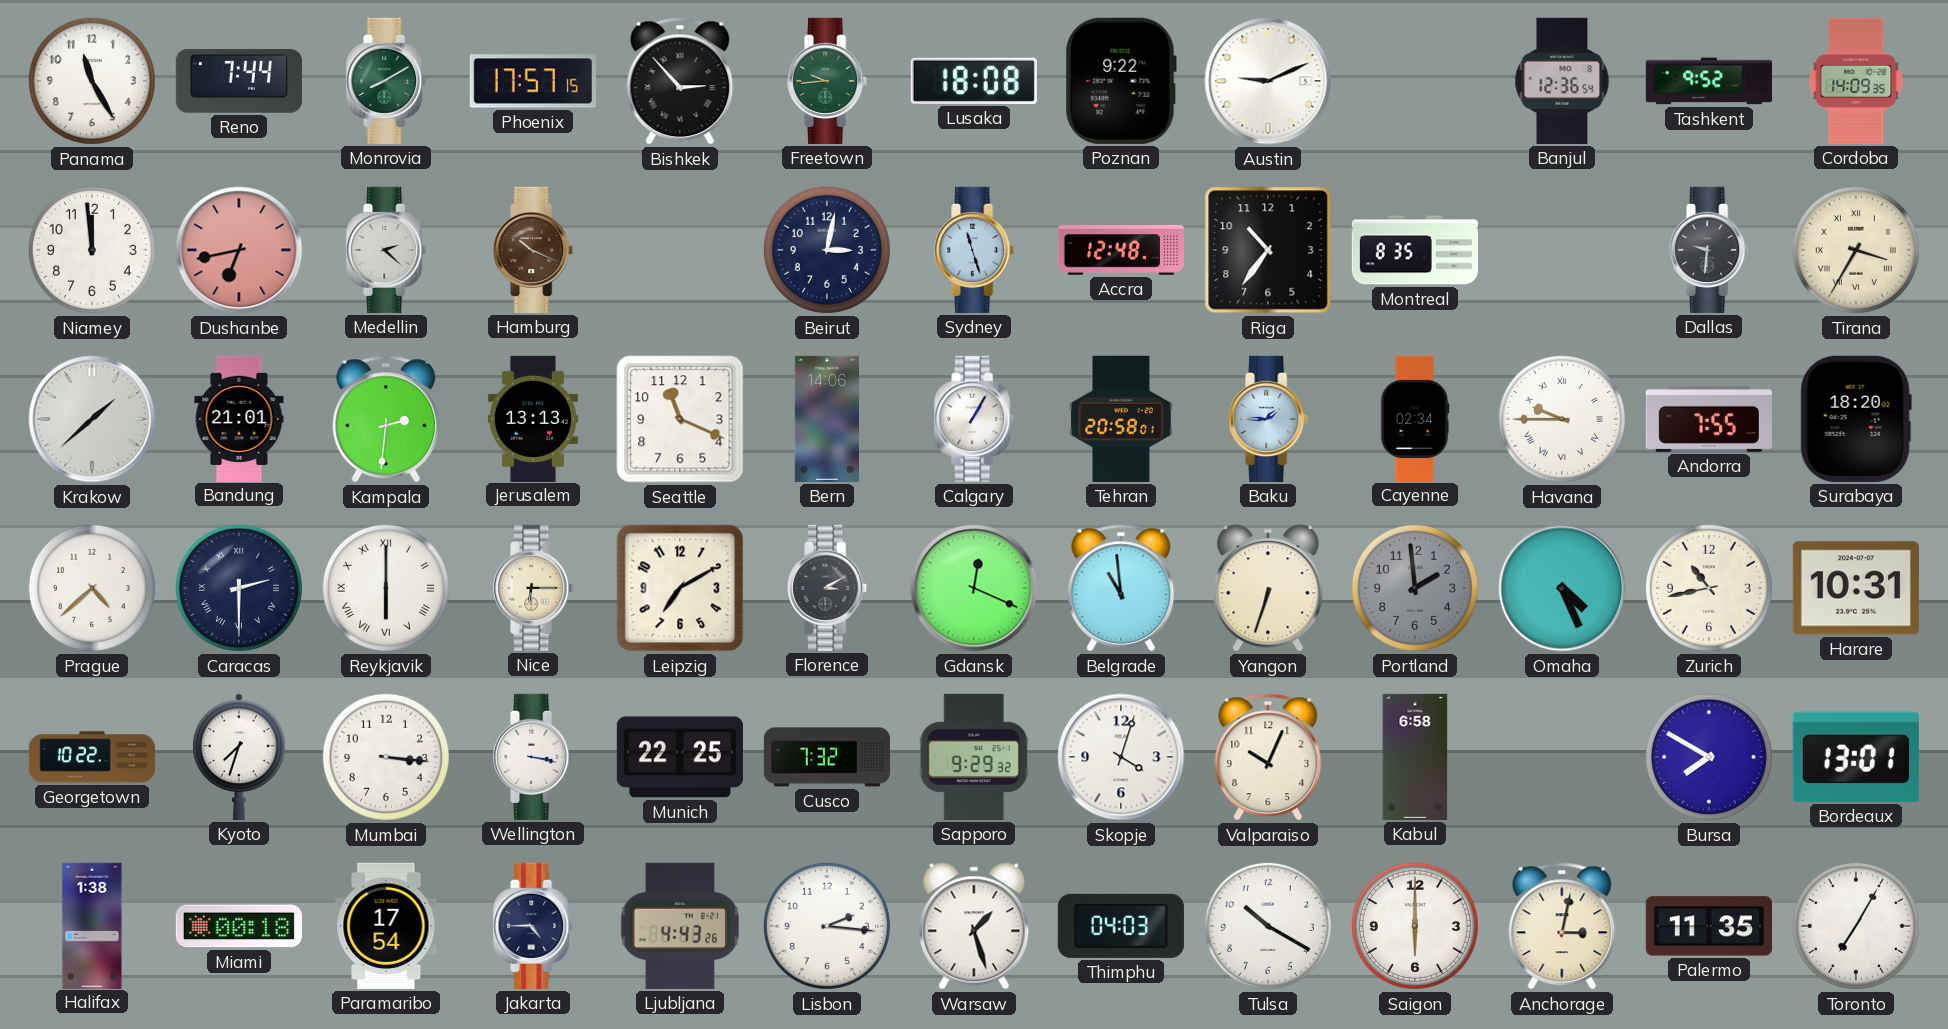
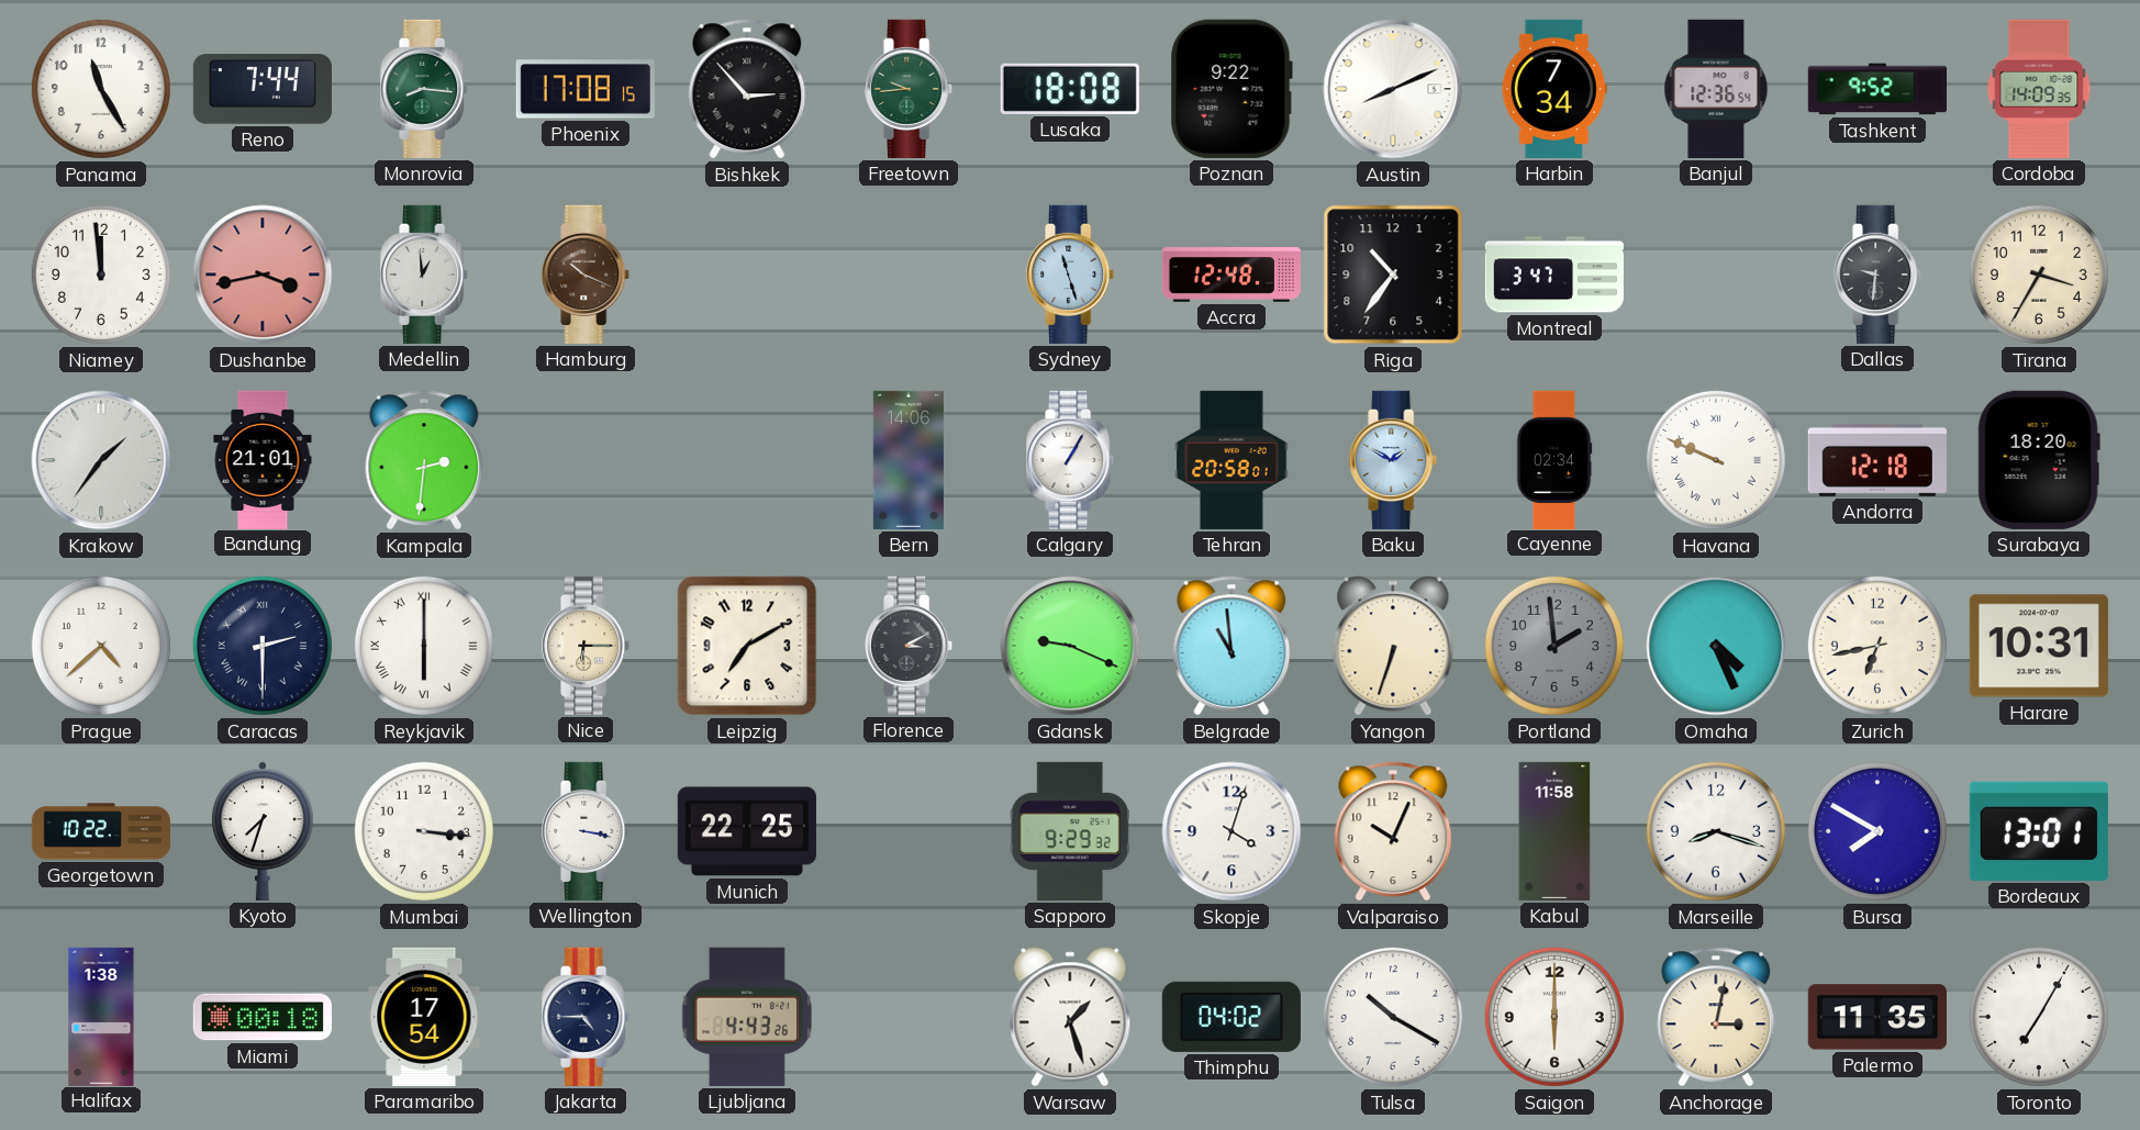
Monrovia: 8:10 -> 8:16
Phoenix: 17:57 -> 17:08
Austin: 9:11 -> 8:11
Harbin: none -> 7:34
Dushanbe: 6:43 -> 3:43
Medellin: 2:22 -> 12:59
Beirut: 3:02 -> none
Montreal: 8:35 -> 3:47
Tirana numerals: Roman -> Arabic
Krakow: 1:38 -> 1:36
Jerusalem: 13:13 -> none
Seattle: 11:19 -> none
Baku: 1:45 -> 1:50
Havana: 9:45 -> 9:49
Andorra: 7:55 -> 12:18
Gdansk: 12:19 -> 9:19
Zurich: 10:43 -> 6:43
Cusco: 7:32 -> none
Kabul: 6:58 -> 11:58
Marseille: none -> 8:18
Lisbon: 2:16 -> none
Thimphu: 04:03 -> 04:02
